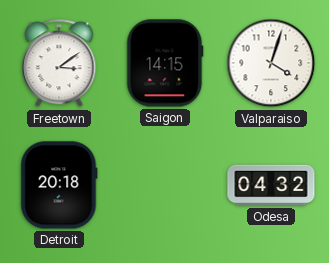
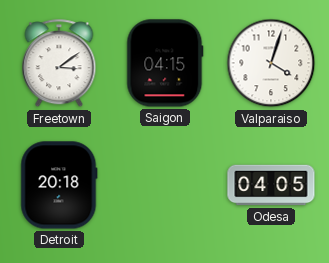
Saigon: 14:15 -> 04:15
Odesa: 04:32 -> 04:05
